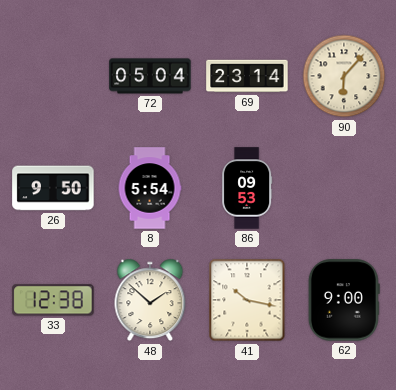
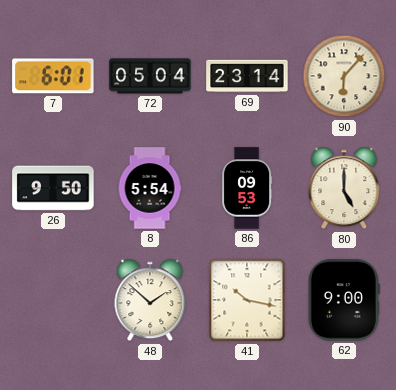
7: none -> 6:01
80: none -> 5:00
33: 12:38 -> none
